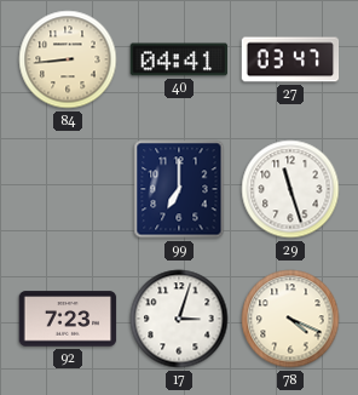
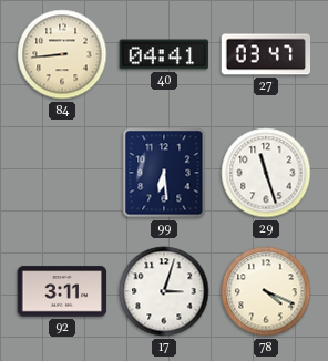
99: 7:00 -> 6:29
92: 7:23 -> 3:11
